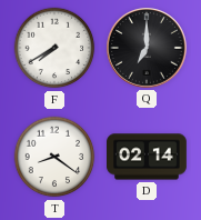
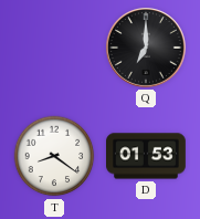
F: 7:40 -> none
D: 02:14 -> 01:53
